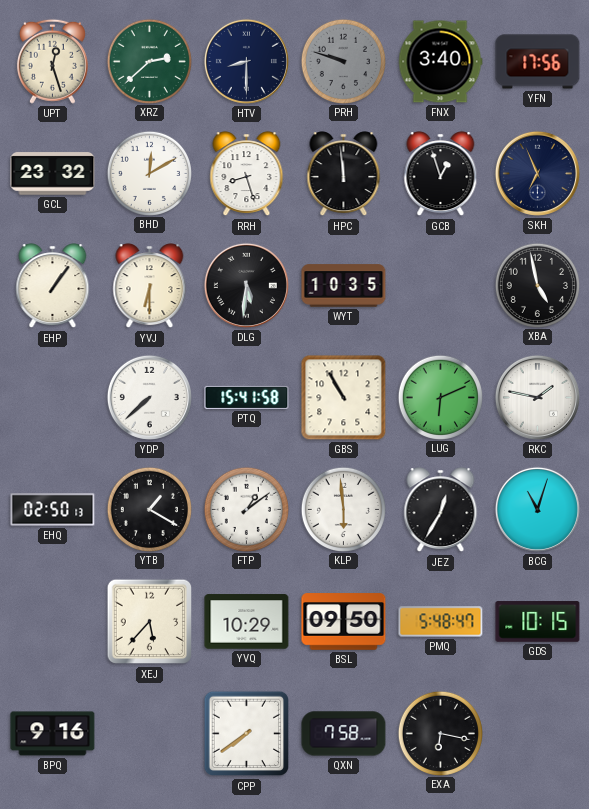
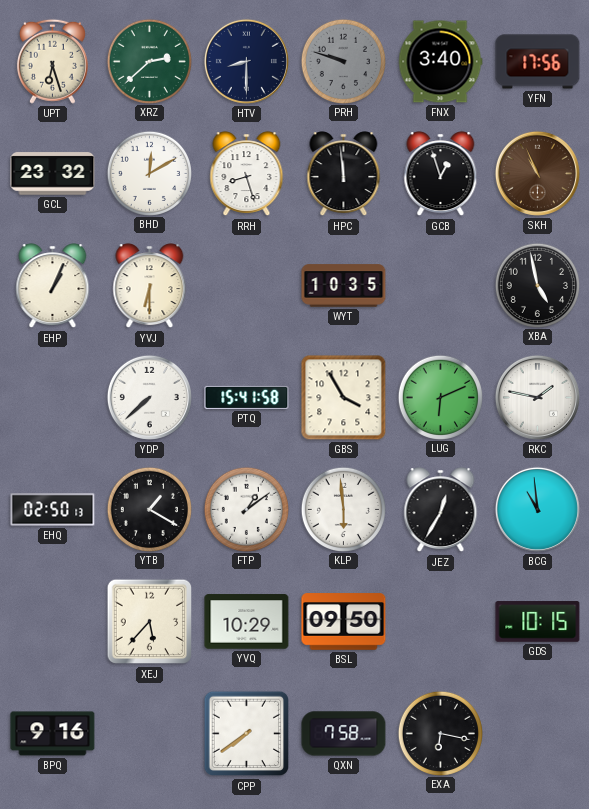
UPT: 12:27 -> 6:27
SKH: 6:56 -> 10:56
SKH dial: navy -> brown
EHP: 1:06 -> 1:04
DLG: 5:31 -> none
GBS: 10:55 -> 3:55
BCG: 11:03 -> 10:59
PMQ: 5:48 -> none
